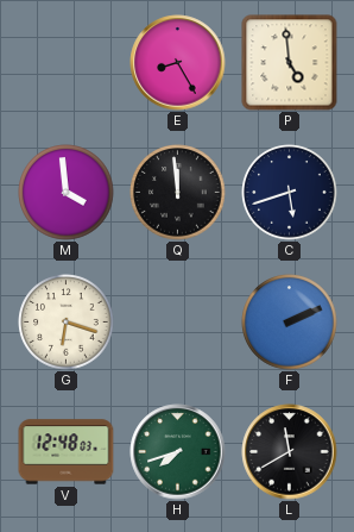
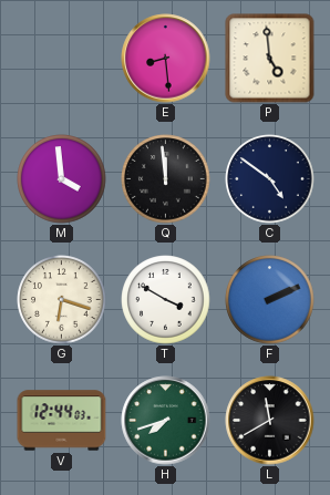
E: 8:25 -> 8:29
C: 5:42 -> 4:51
T: none -> 3:50
V: 12:48 -> 12:44
